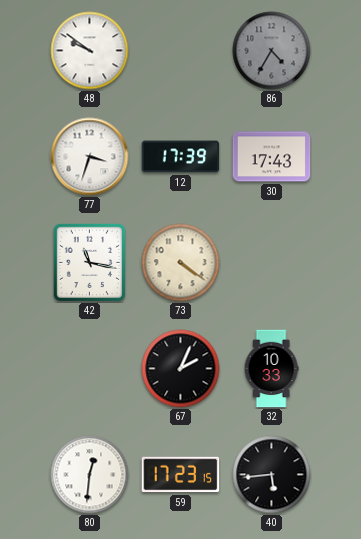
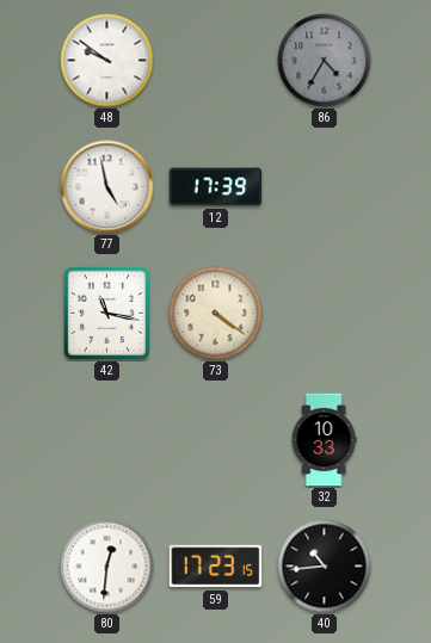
77: 3:33 -> 4:58
30: 17:43 -> none
67: 2:04 -> none
40: 5:44 -> 10:44
